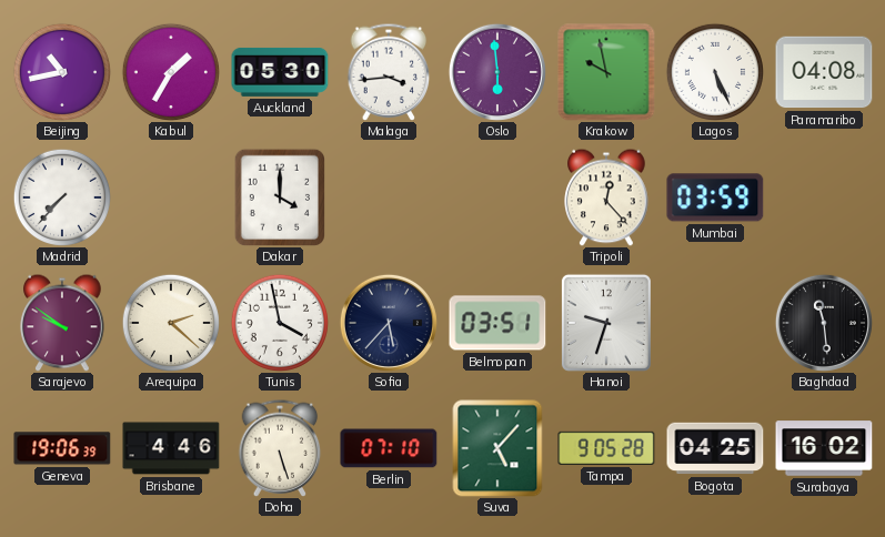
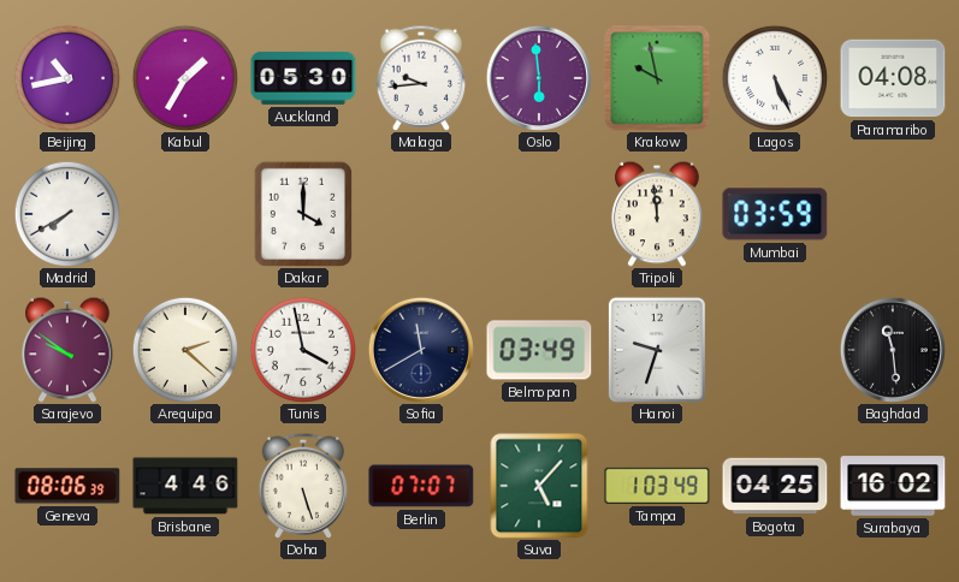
Malaga: 3:44 -> 9:44
Madrid: 7:37 -> 7:40
Tripoli: 12:23 -> 11:59
Sofia: 5:37 -> 11:40
Belmopan: 03:51 -> 03:49
Geneva: 19:06 -> 08:06
Berlin: 07:10 -> 07:07
Tampa: 9:05 -> 1:03
